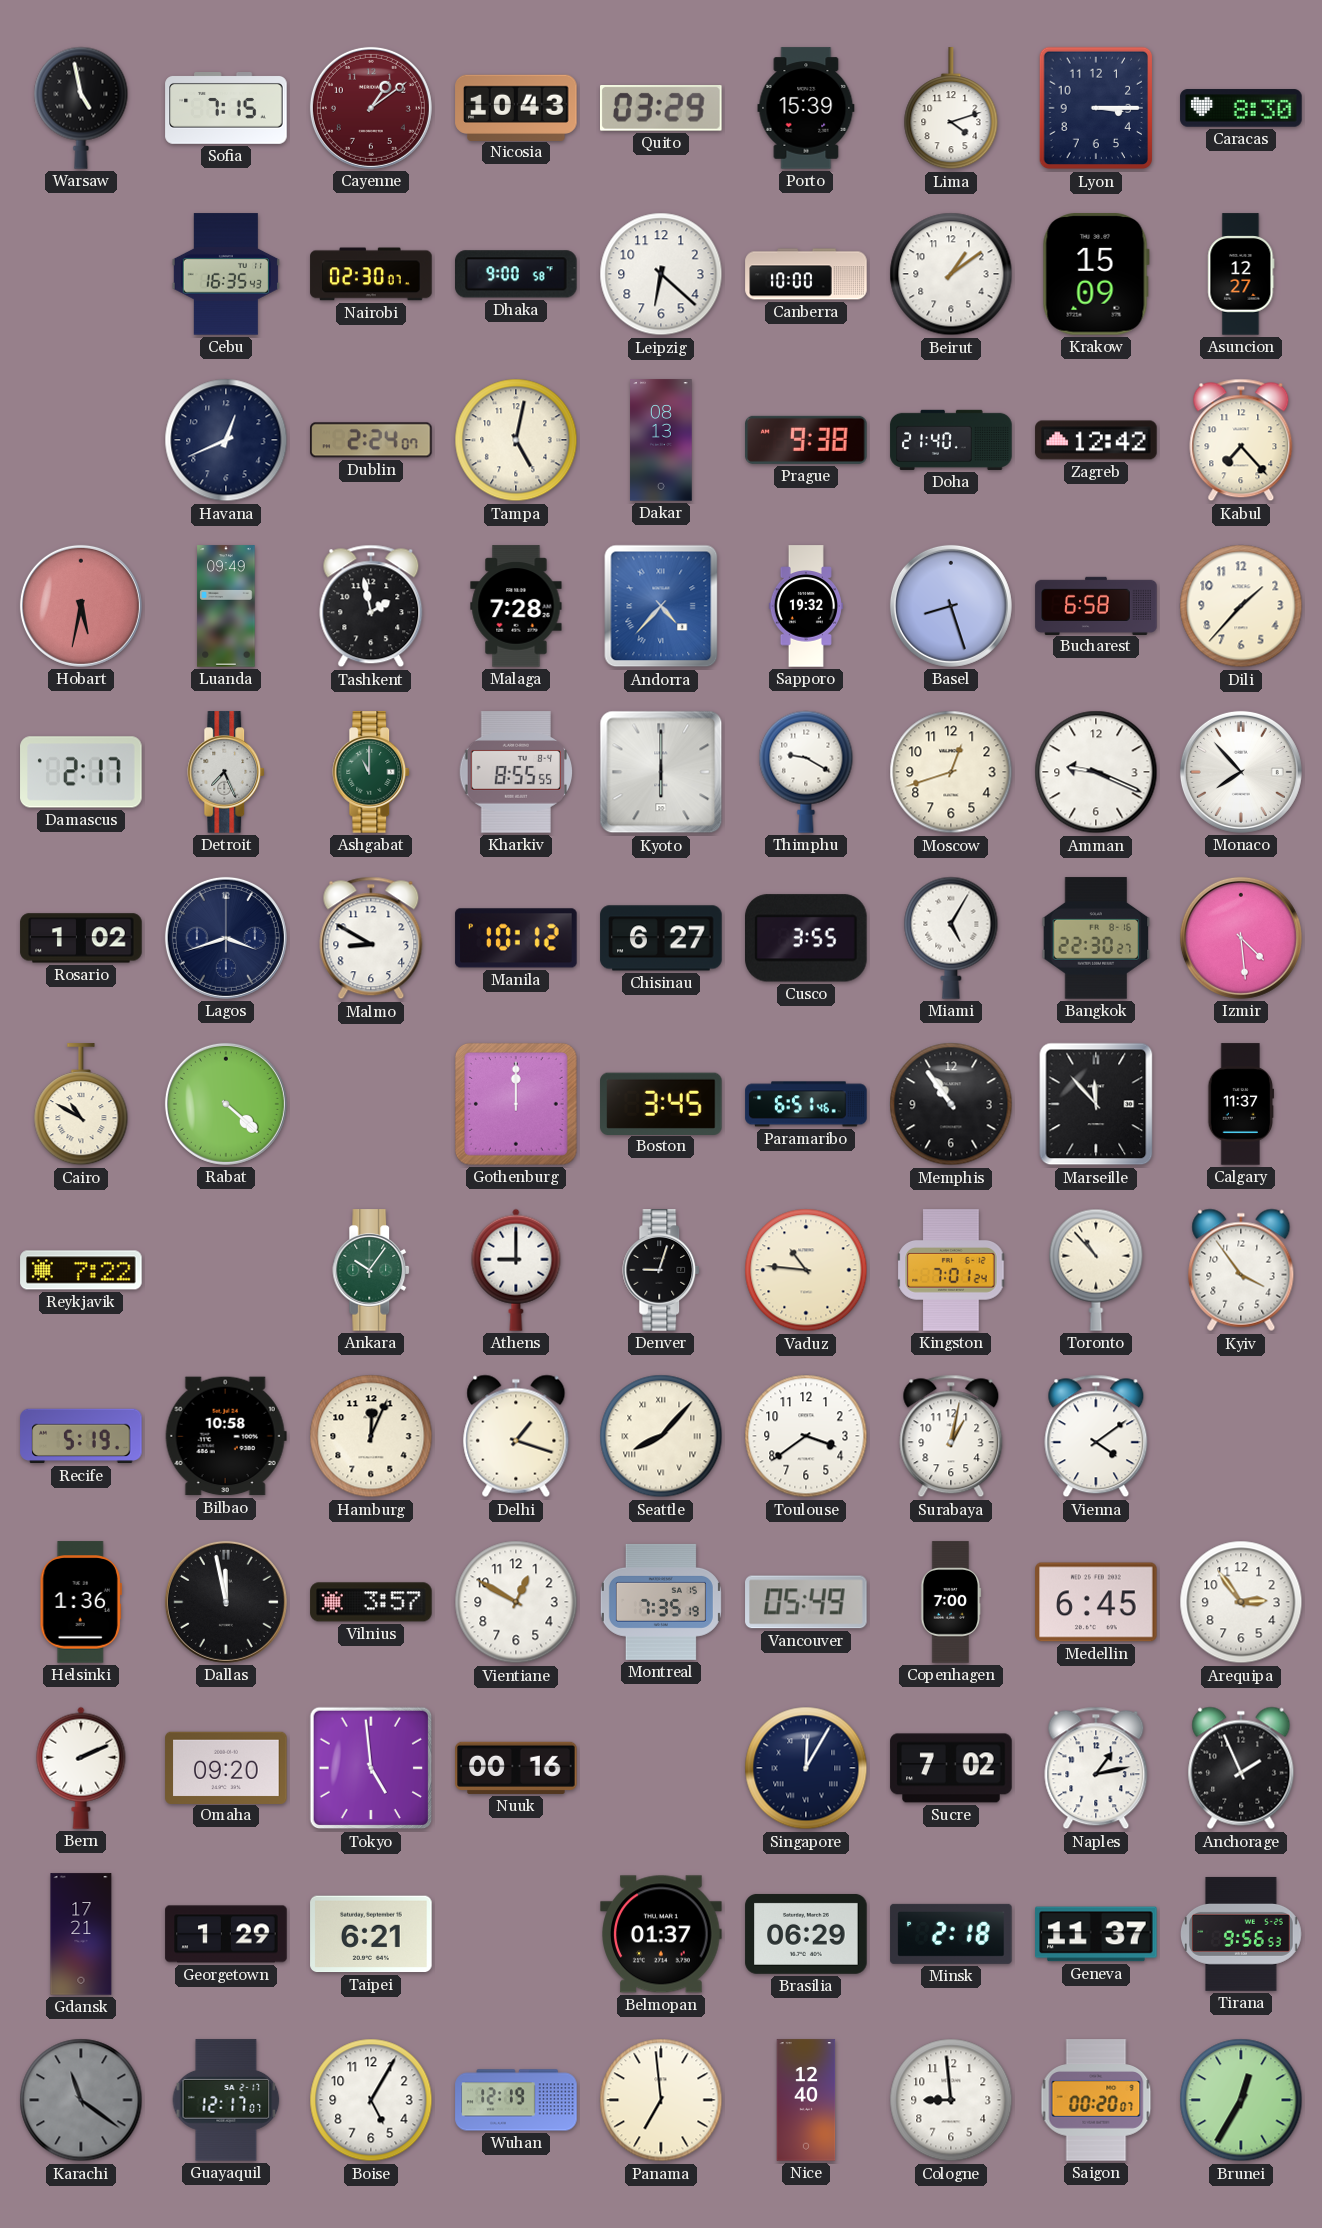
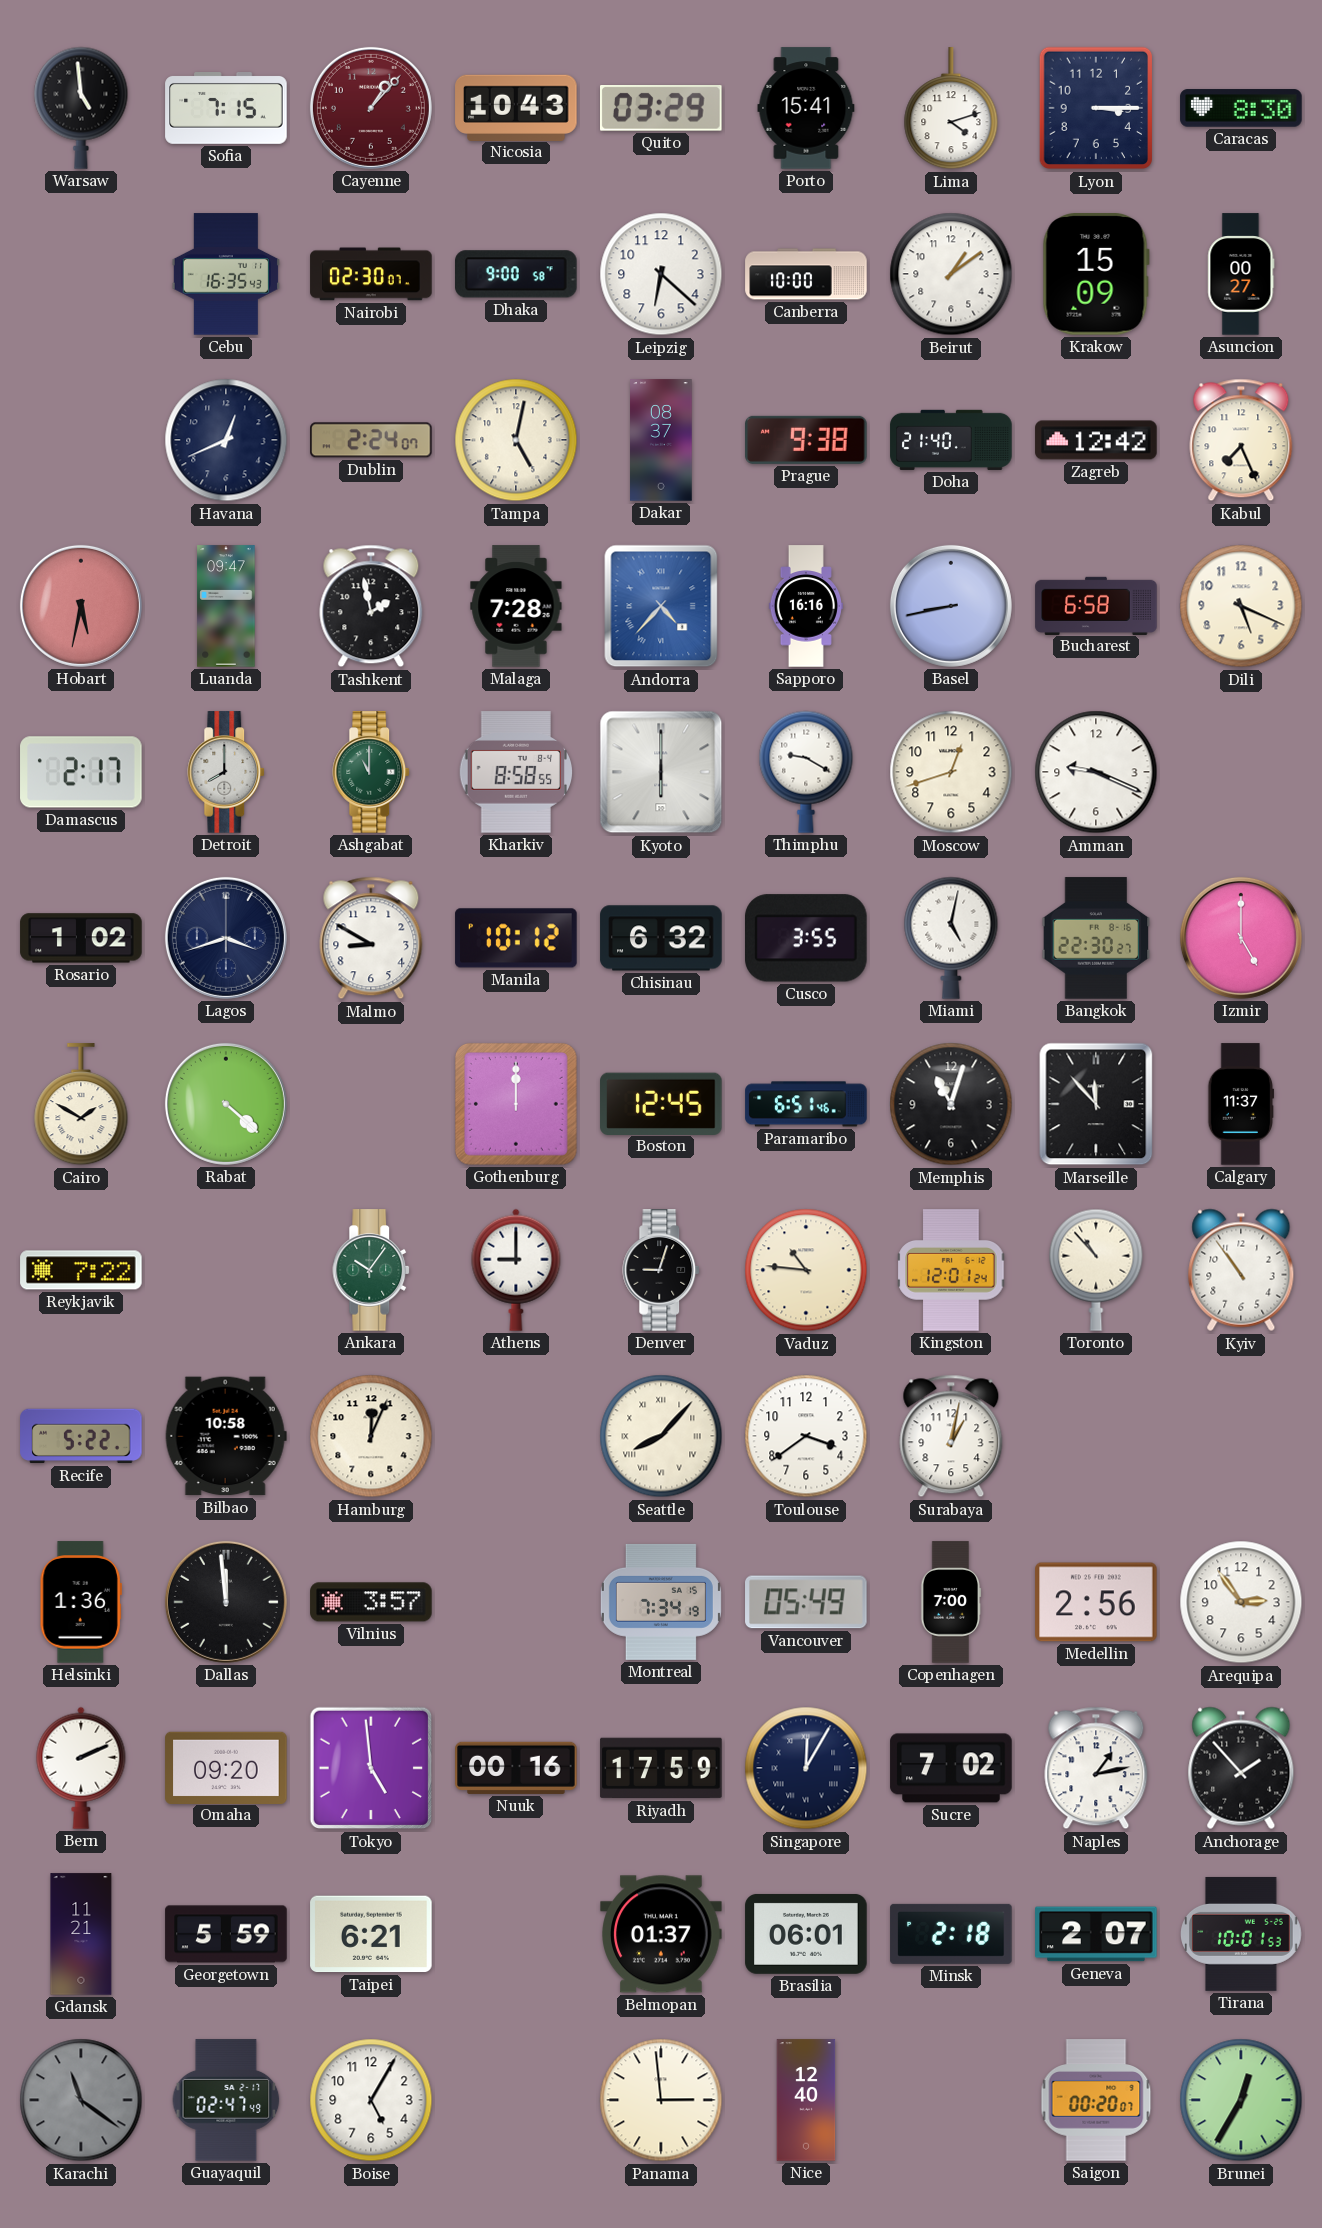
Warsaw: 4:58 -> 4:59
Cayenne: 1:09 -> 1:07
Porto: 15:39 -> 15:41
Asuncion: 12:27 -> 00:27
Dakar: 08:13 -> 08:37
Kabul: 7:23 -> 7:26
Luanda: 09:49 -> 09:47
Sapporo: 19:32 -> 16:16
Basel: 8:27 -> 8:43
Dili: 1:37 -> 5:19
Detroit: 7:26 -> 8:00
Kharkiv: 8:55 -> 8:58
Monaco: 7:53 -> none
Chisinau: 6:27 -> 6:32
Miami: 5:05 -> 5:02
Izmir: 4:29 -> 5:00
Cairo: 10:50 -> 1:50
Boston: 3:45 -> 12:45
Memphis: 10:54 -> 11:03
Kingston: 7:01 -> 12:01
Kyiv: 3:54 -> 10:54
Recife: 5:19 -> 5:22
Delhi: 1:18 -> none
Vienna: 4:09 -> none
Dallas: 11:58 -> 11:59
Vientiane: 12:50 -> none
Montreal: 7:35 -> 7:34
Medellin: 6:45 -> 2:56
Riyadh: none -> 17:59
Anchorage: 1:56 -> 1:53
Gdansk: 17:21 -> 11:21
Georgetown: 1:29 -> 5:59
Brasilia: 06:29 -> 06:01
Geneva: 11:37 -> 2:07
Tirana: 9:56 -> 10:01
Guayaquil: 12:17 -> 02:47
Wuhan: 12:19 -> none
Panama: 6:59 -> 2:59
Cologne: 8:59 -> none
